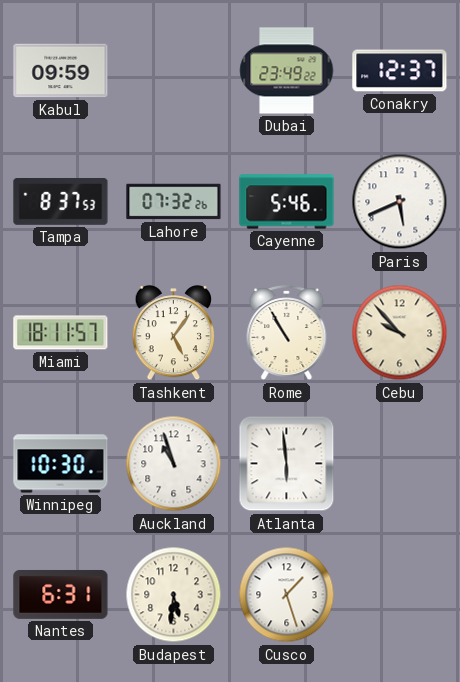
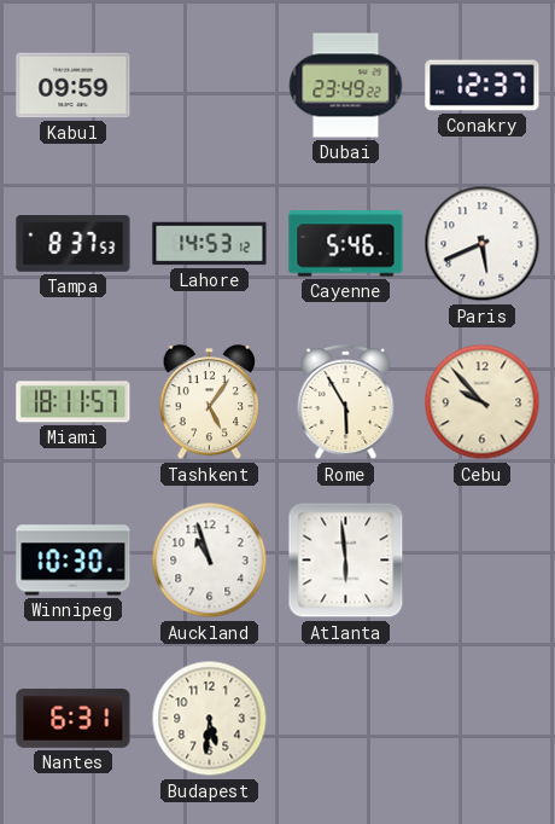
Lahore: 07:32 -> 14:53
Rome: 10:55 -> 5:55
Cusco: 1:27 -> none
